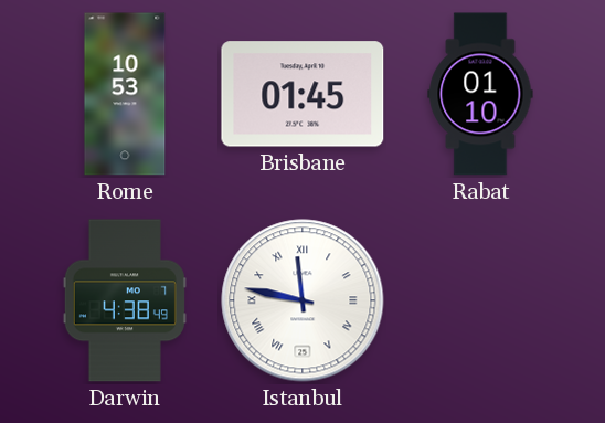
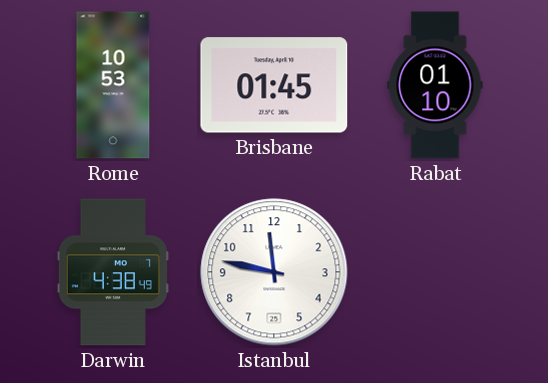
Istanbul numerals: Roman -> Arabic
